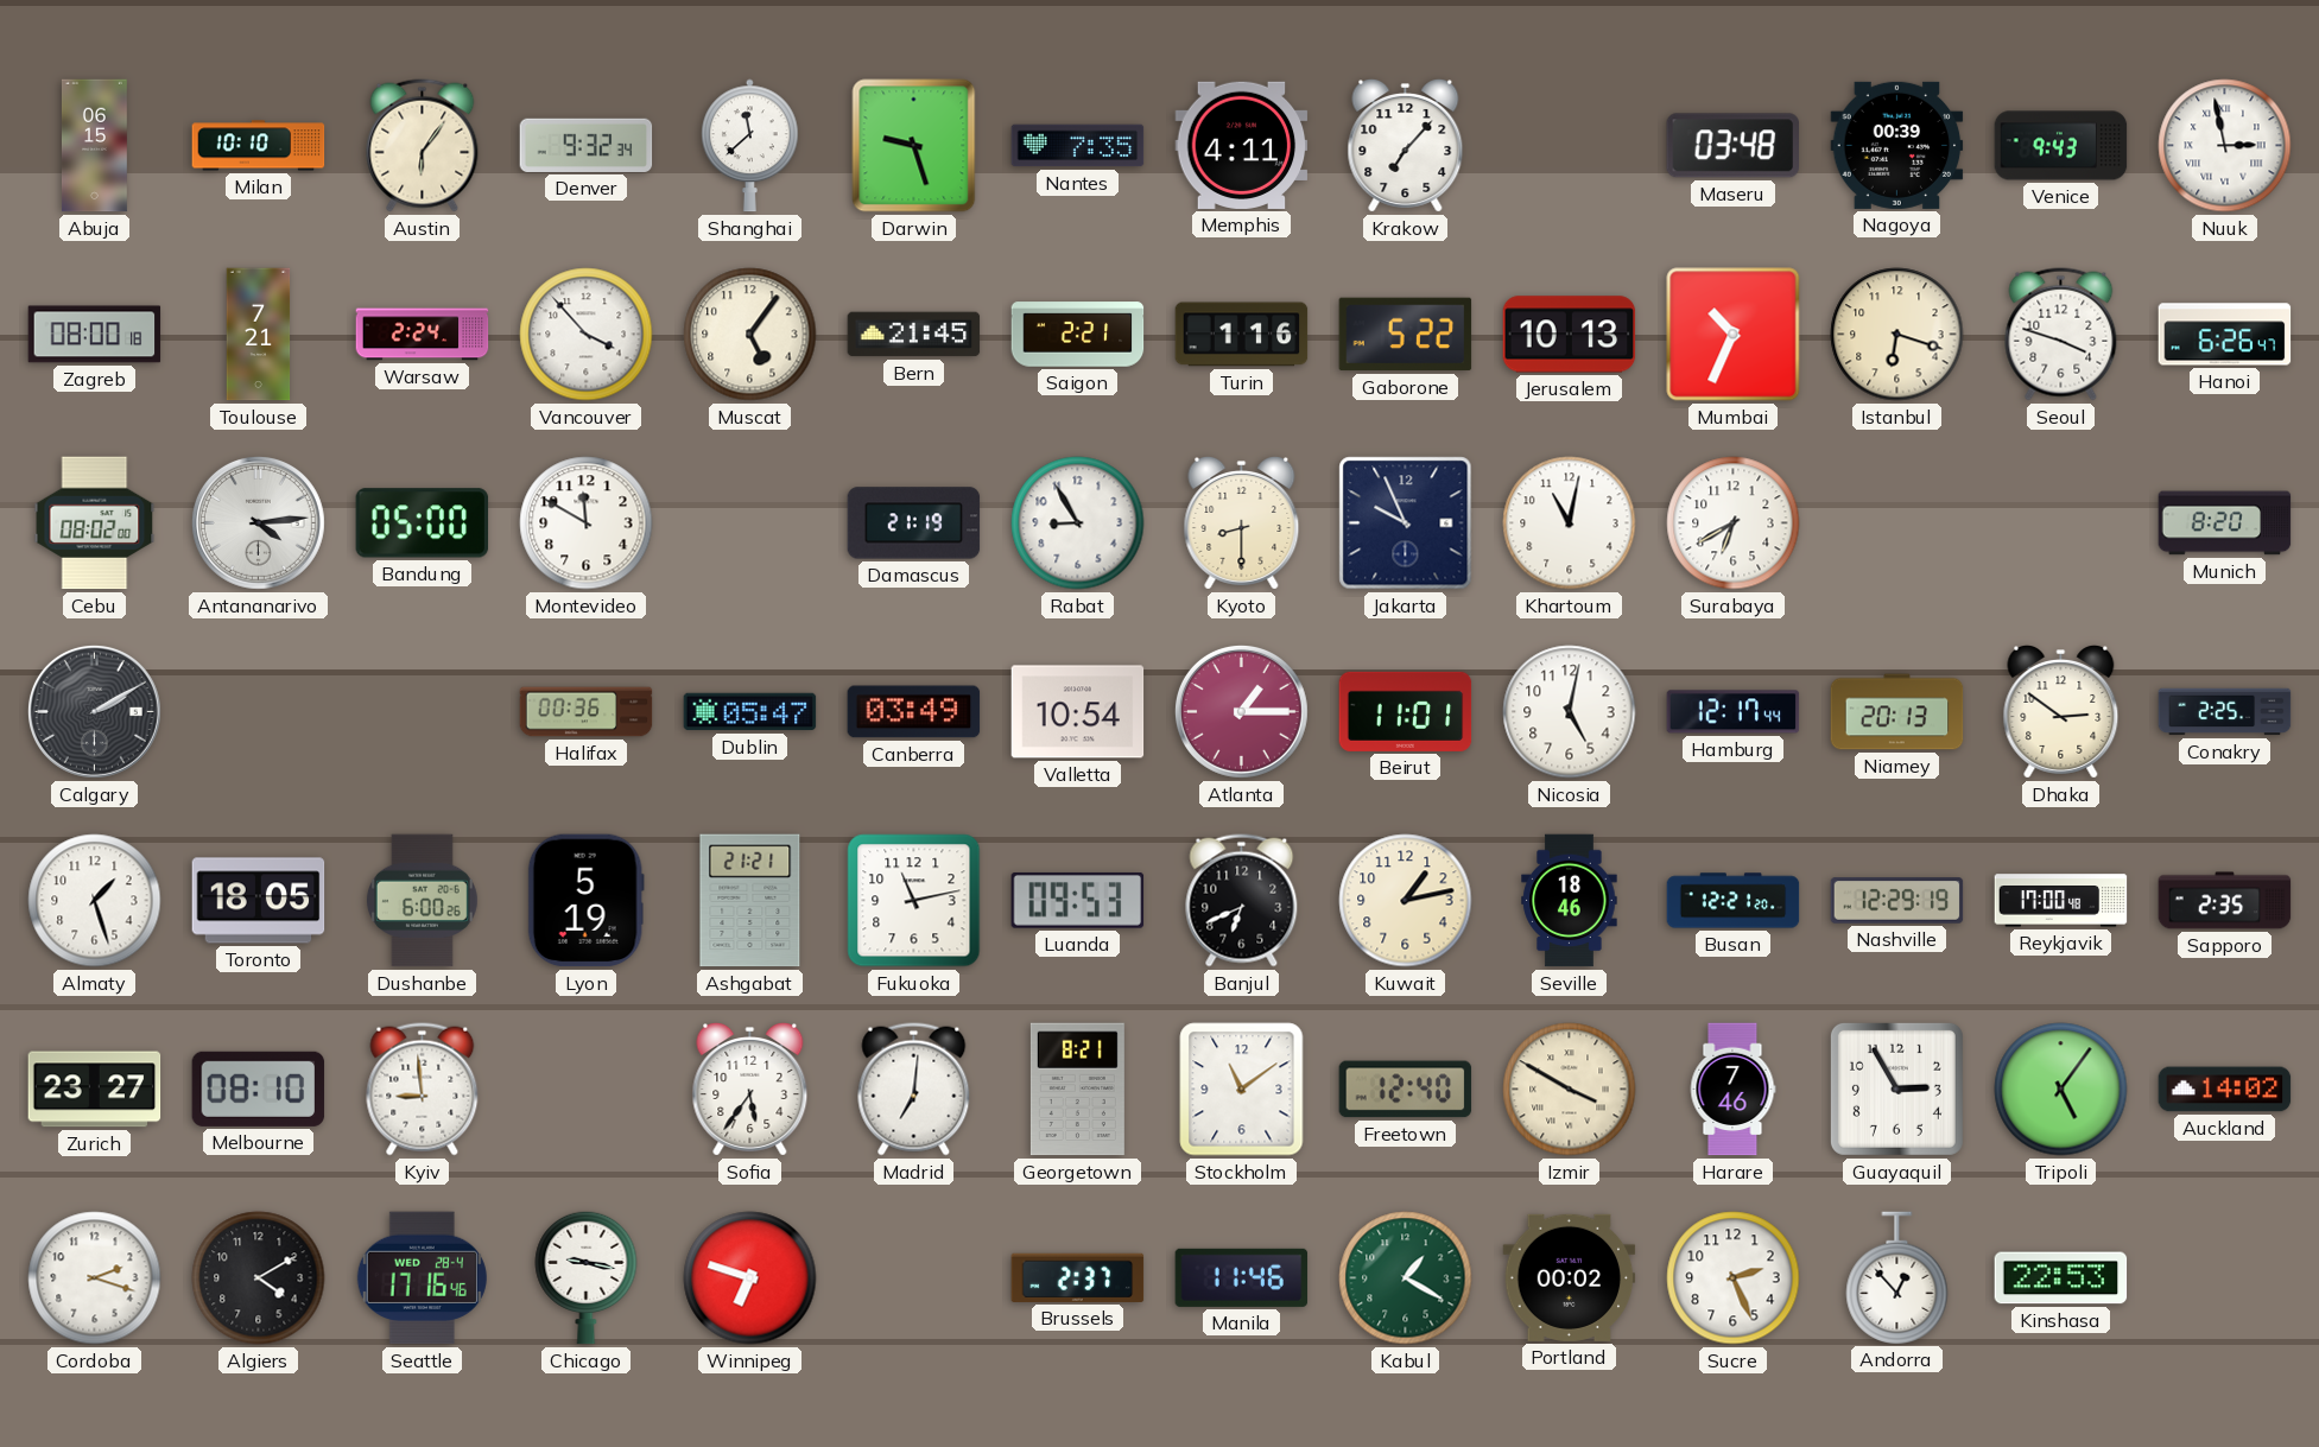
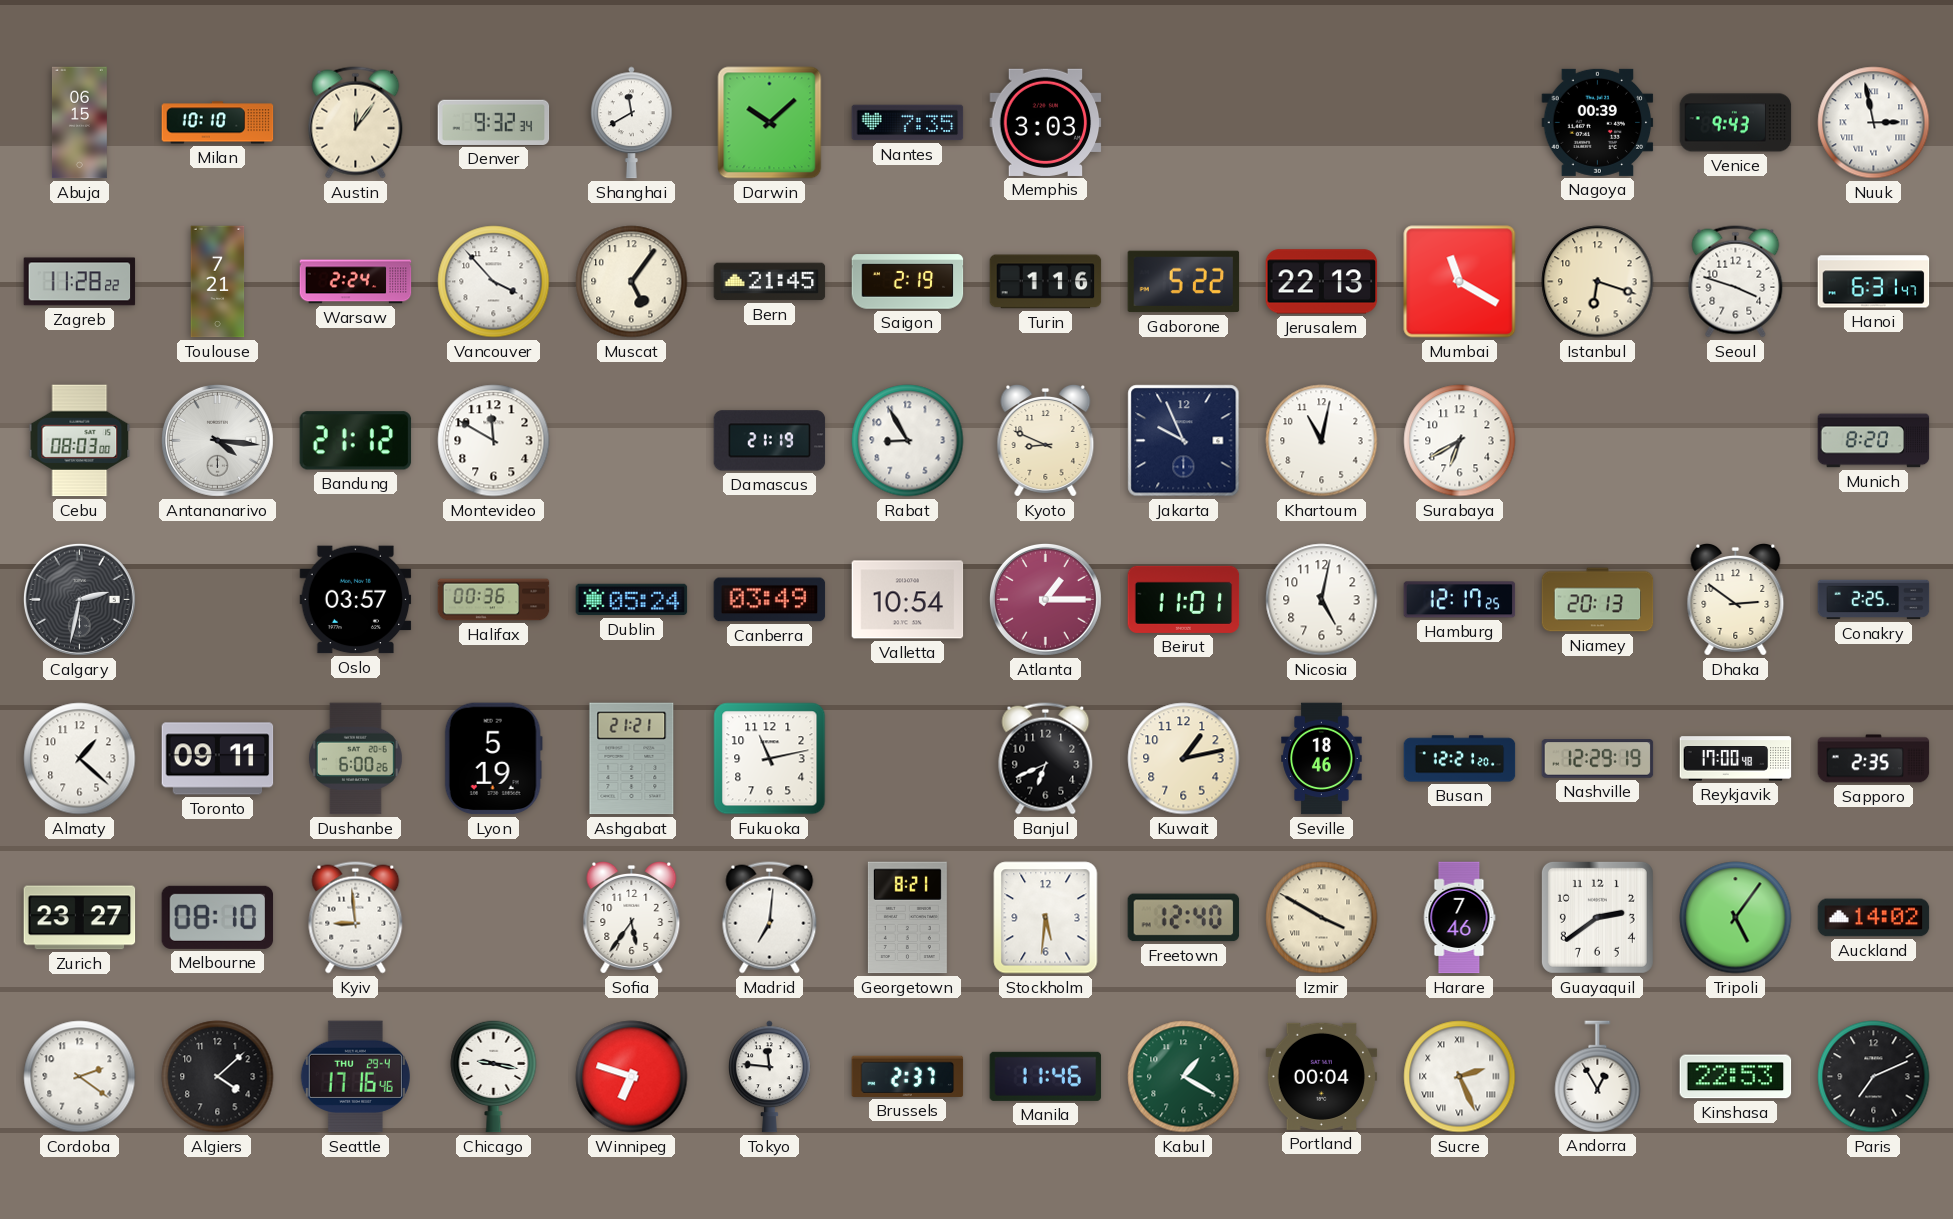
Austin: 6:06 -> 12:06
Shanghai: 11:38 -> 11:40
Darwin: 9:27 -> 10:08
Memphis: 4:11 -> 3:03
Krakow: 7:07 -> none
Maseru: 03:48 -> none
Zagreb: 08:00 -> 11:28
Saigon: 2:21 -> 2:19
Jerusalem: 10:13 -> 22:13
Mumbai: 10:34 -> 11:20
Hanoi: 6:26 -> 6:31
Cebu: 08:02 -> 08:03
Antananarivo: 4:14 -> 4:16
Bandung: 05:00 -> 21:12
Kyoto: 8:30 -> 8:49
Calgary: 2:10 -> 2:32
Oslo: none -> 03:57
Dublin: 05:47 -> 05:24
Hamburg: 12:17:44 -> 12:17:25
Almaty: 1:27 -> 1:22
Toronto: 18:05 -> 09:11
Luanda: 09:53 -> none
Stockholm: 11:09 -> 5:31
Guayaquil: 2:55 -> 2:39
Cordoba: 2:18 -> 2:21
Algiers: 4:10 -> 4:08
Seattle date: WED 28-4 -> THU 29-4
Tokyo: none -> 11:46
Portland: 00:02 -> 00:04
Sucre numerals: Arabic -> Roman
Andorra: 12:53 -> 12:55
Paris: none -> 7:11
